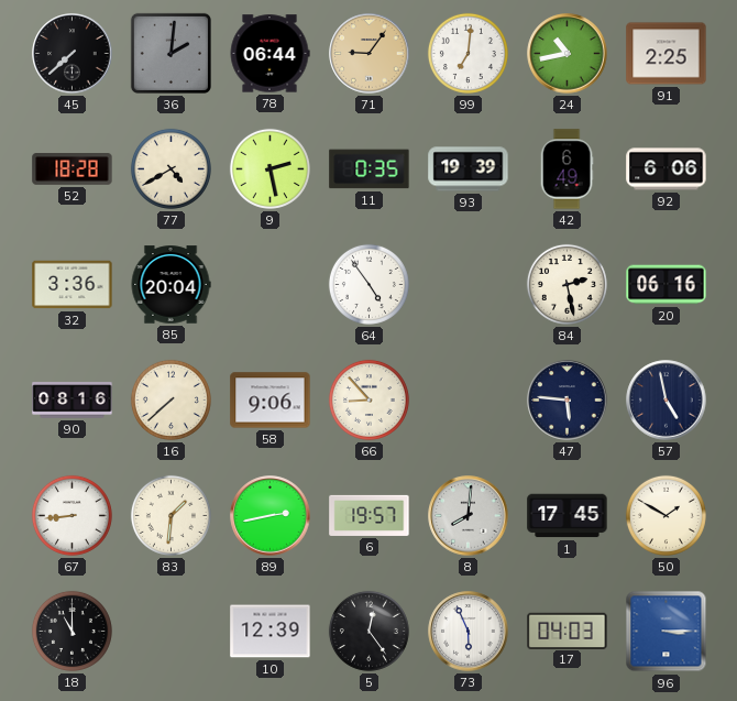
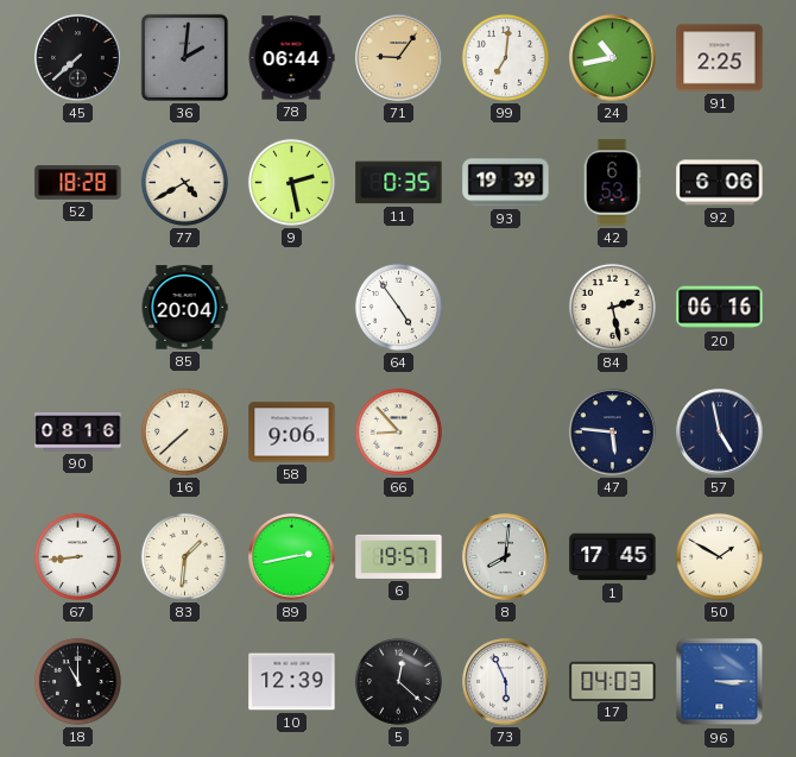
42: 6:49 -> 6:53
32: 3:36 -> none
5: 12:24 -> 12:22
